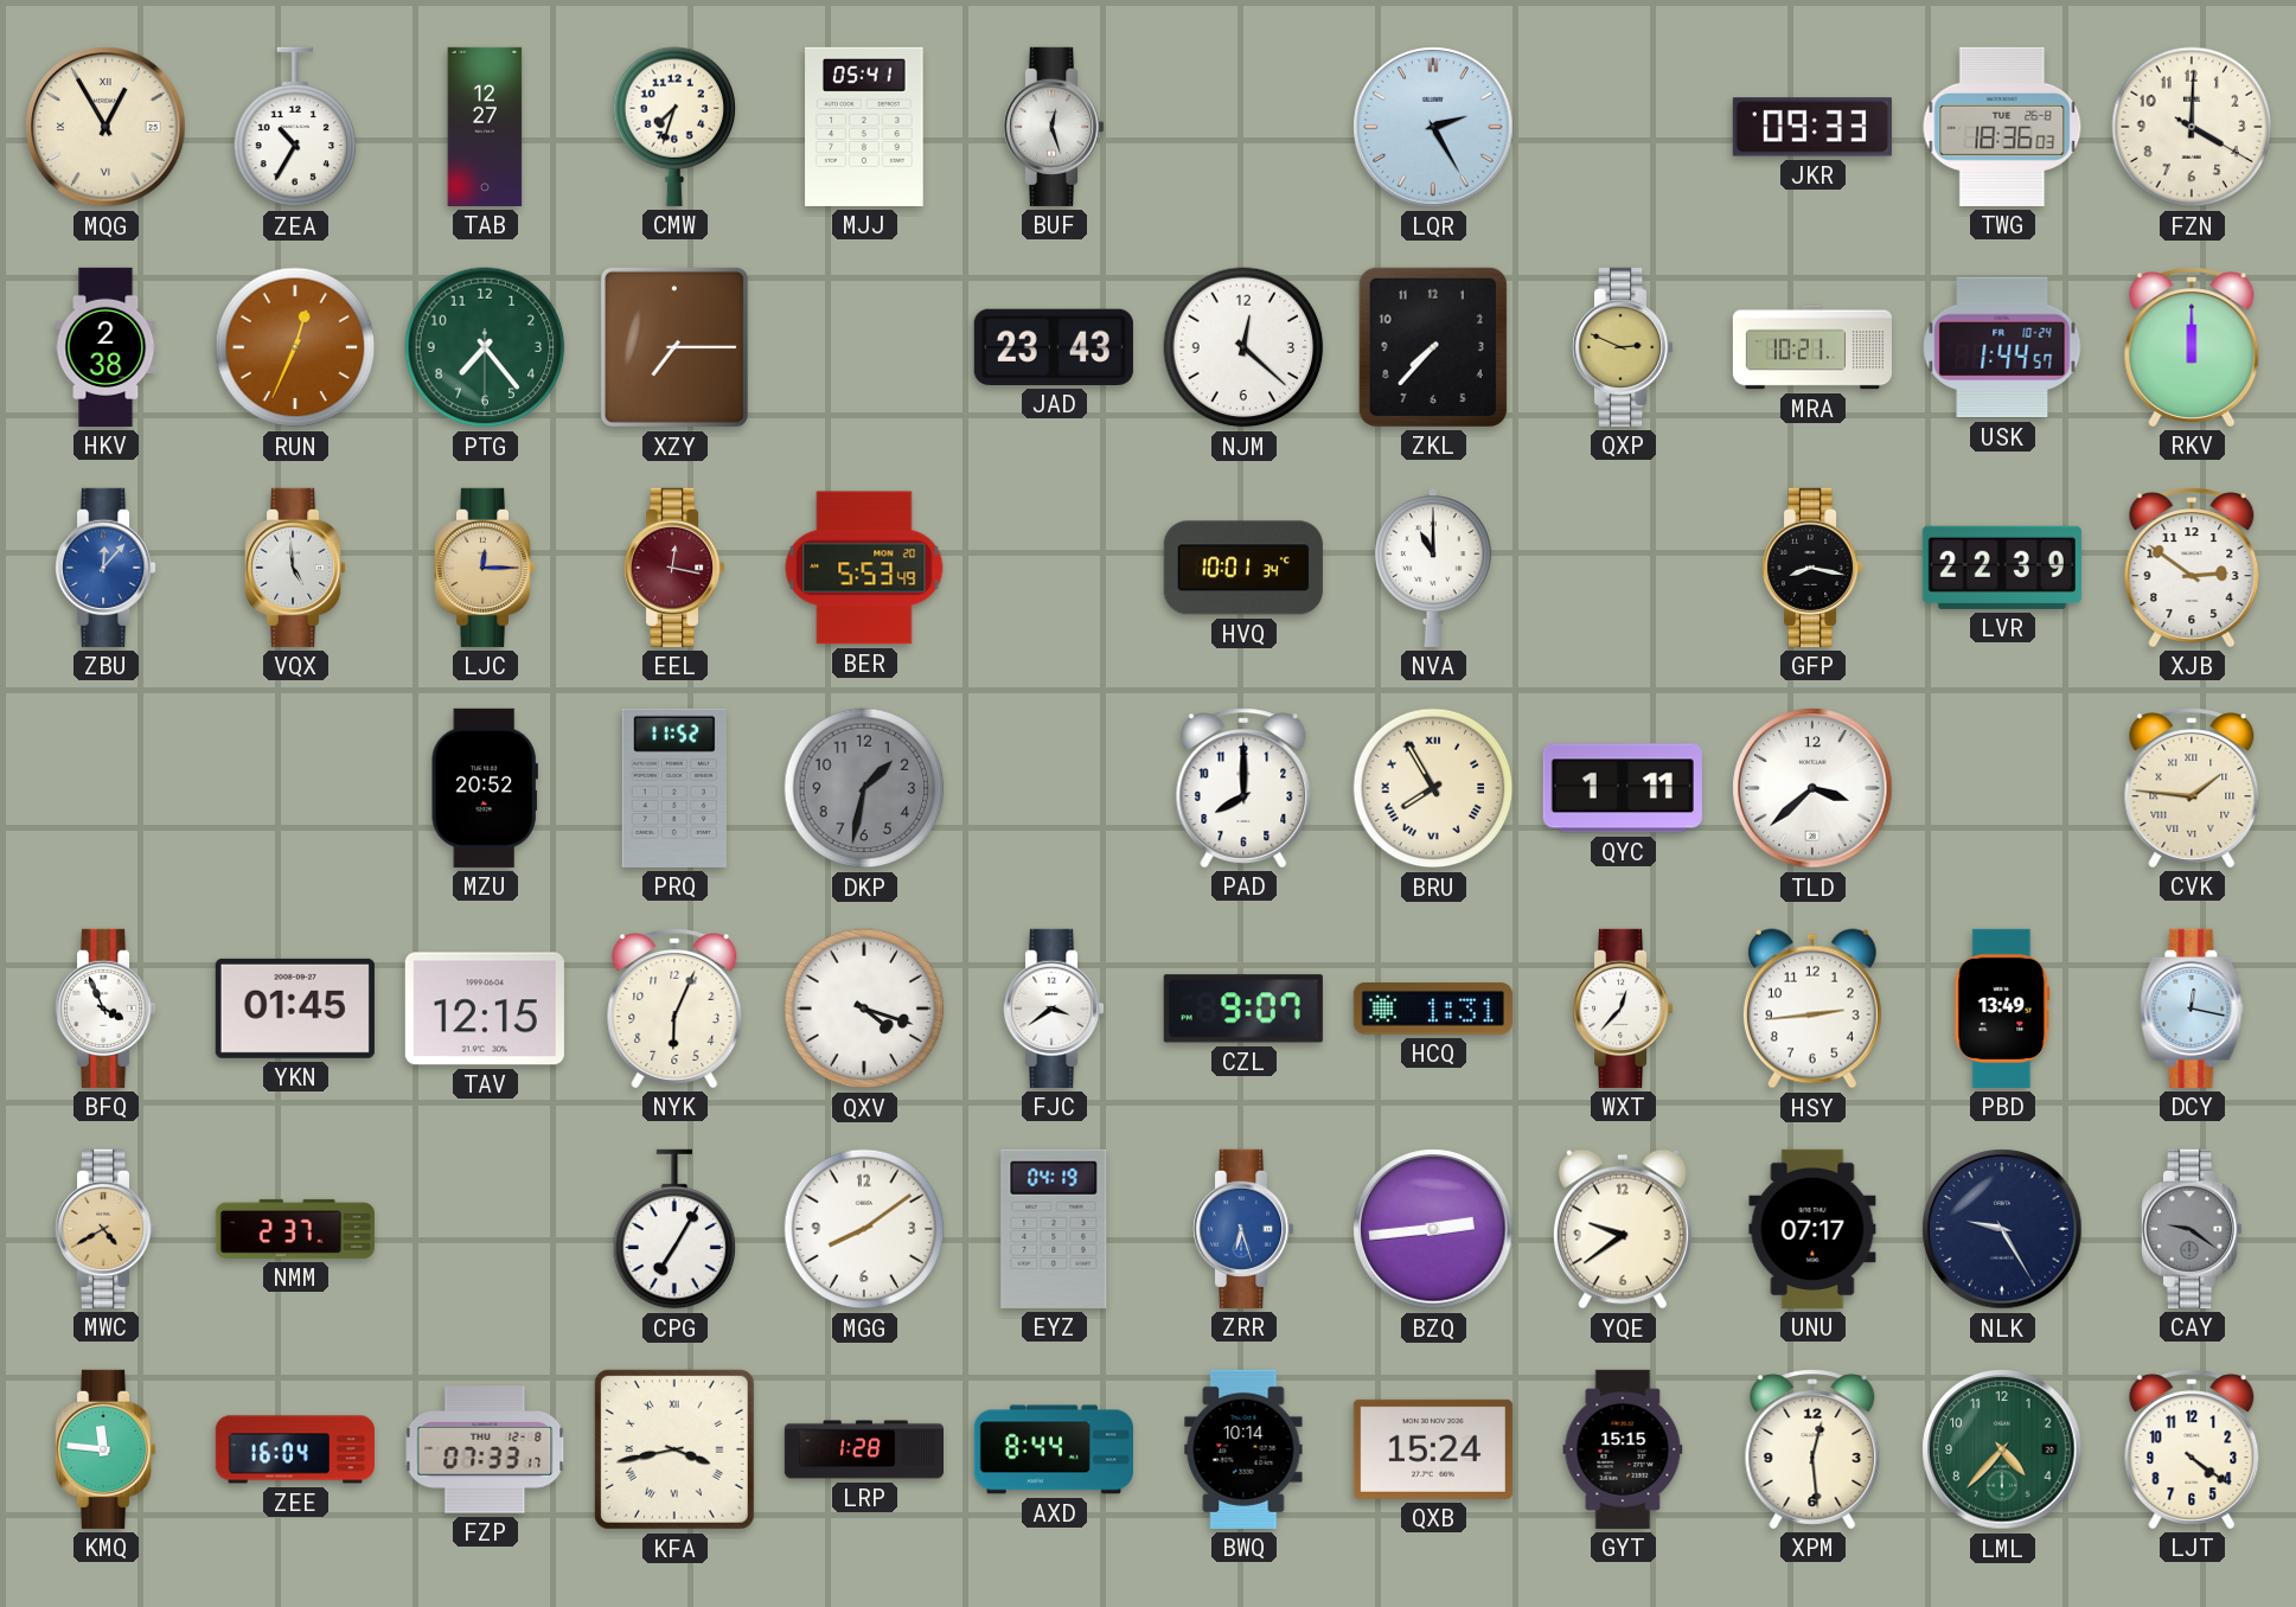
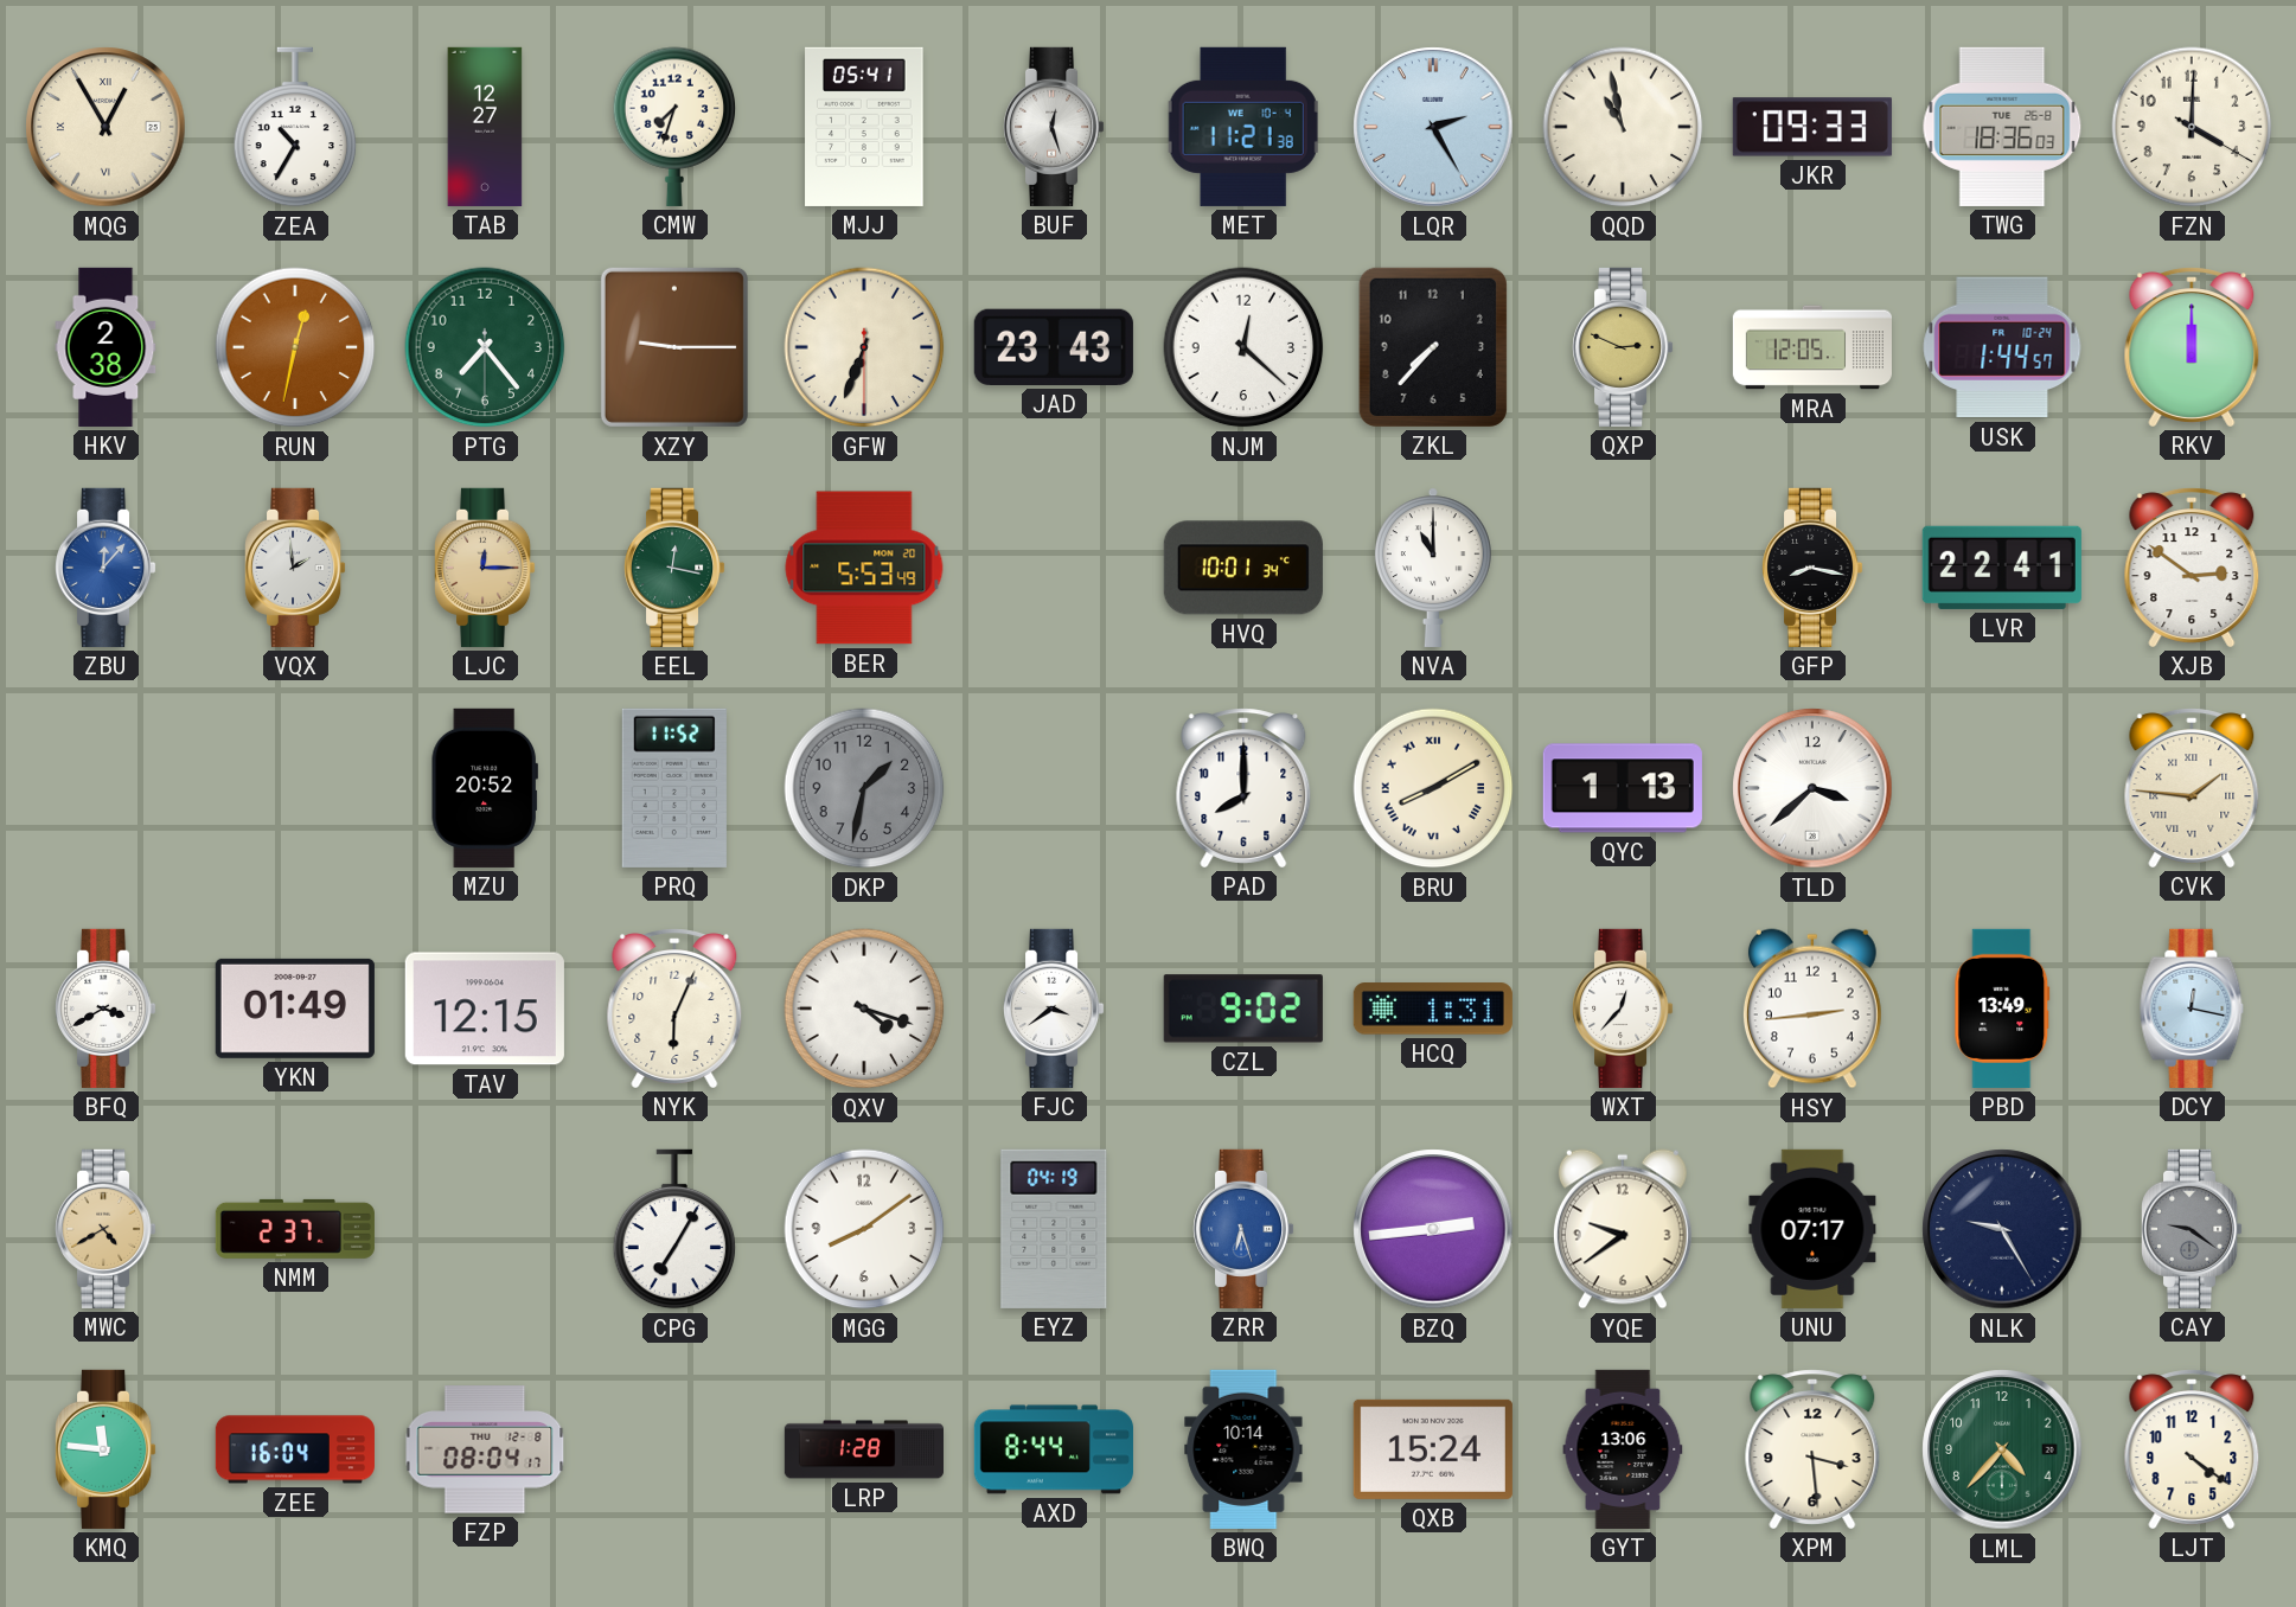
MET: none -> 11:21
QQD: none -> 10:58
RUN: 12:34 -> 12:32
XZY: 7:15 -> 9:15
GFW: none -> 6:33
MRA: 10:21 -> 12:05
VQX: 4:59 -> 1:59
EEL dial: burgundy -> green
LVR: 22:39 -> 22:41
BRU: 7:55 -> 8:10
QYC: 1:11 -> 1:13
BFQ: 3:56 -> 3:40
YKN: 01:45 -> 01:49
CZL: 9:07 -> 9:02
FZP: 07:33 -> 08:04
KFA: 3:43 -> none
GYT: 15:15 -> 13:06
XPM: 12:29 -> 3:29
